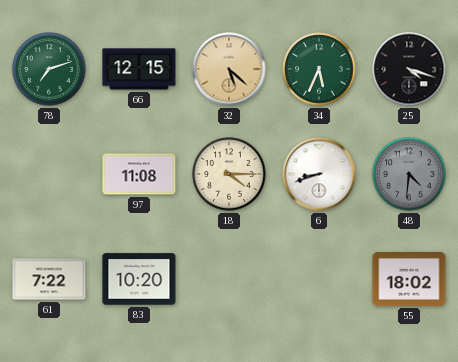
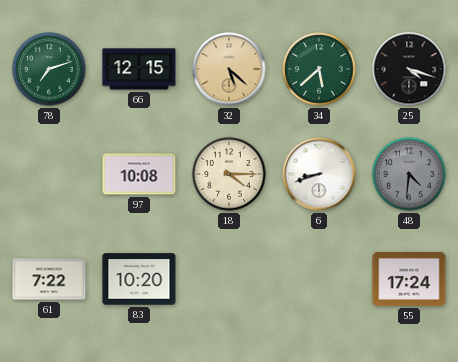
34: 5:34 -> 5:38
97: 11:08 -> 10:08
55: 18:02 -> 17:24
